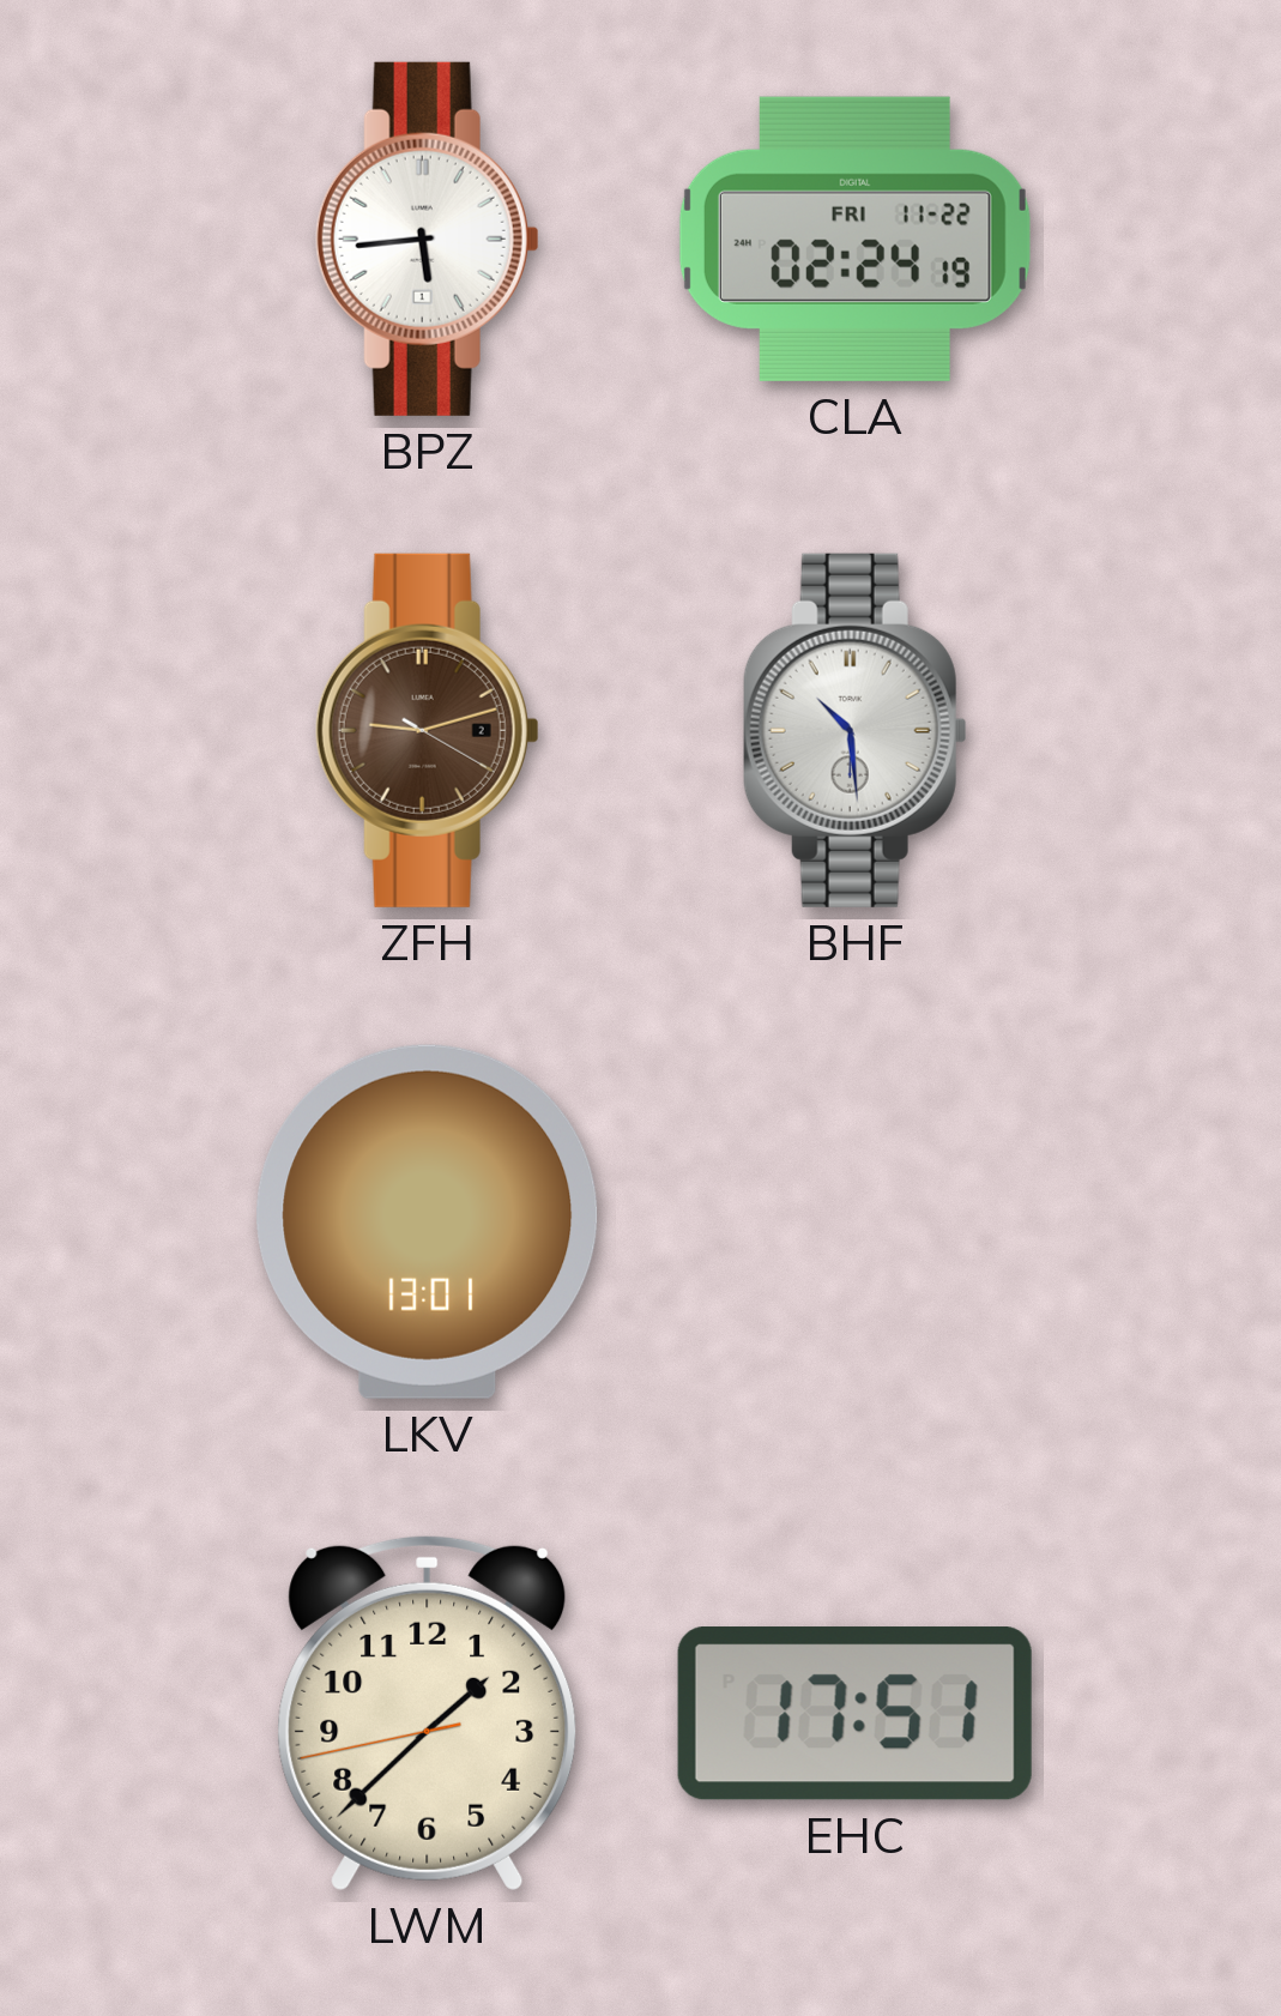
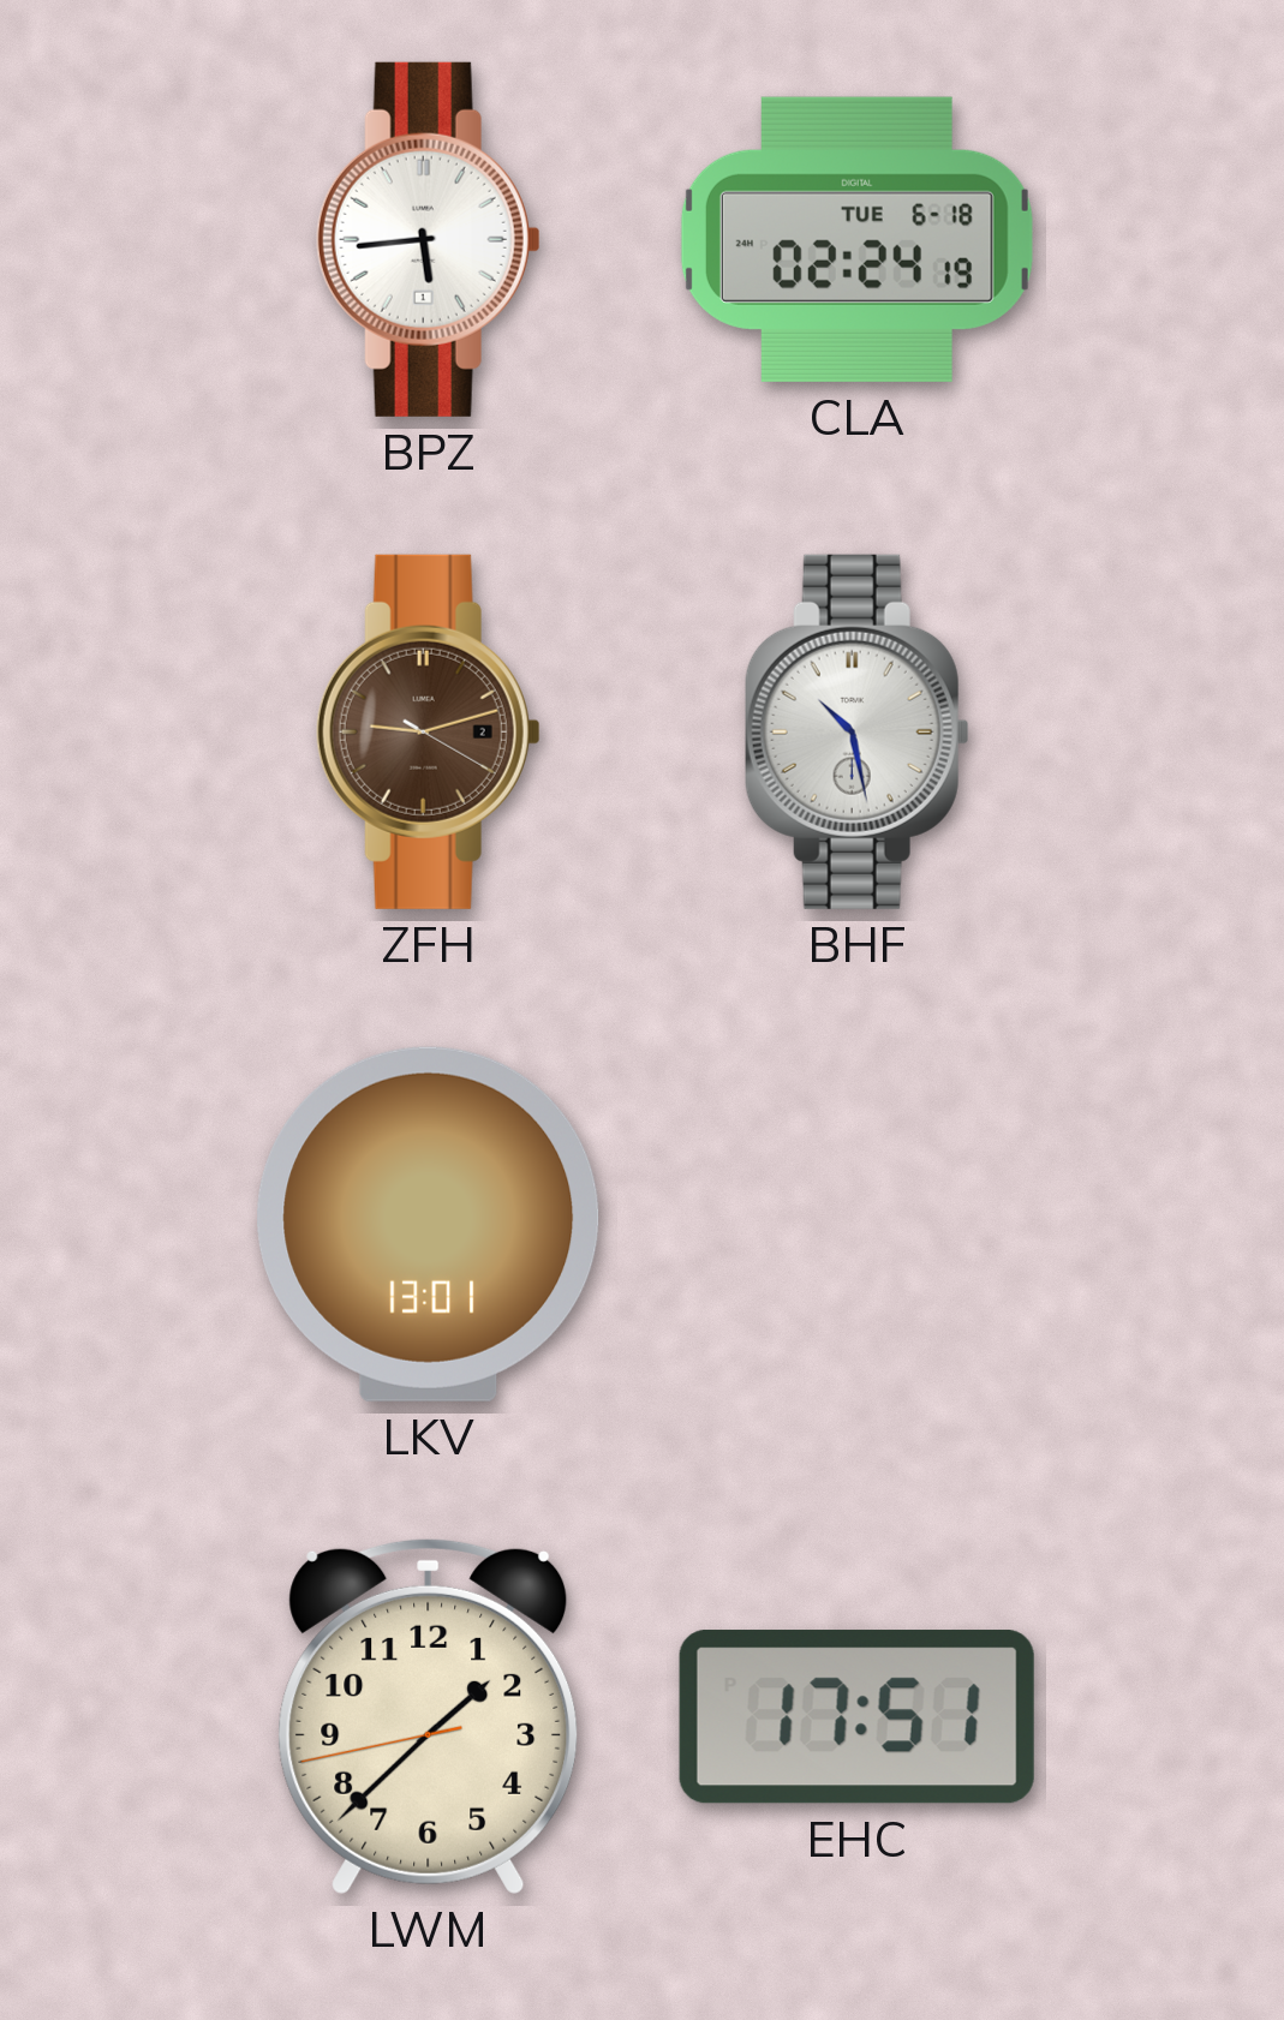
CLA date: FRI 11-22 -> TUE 6-18
BHF: 10:29 -> 10:28
